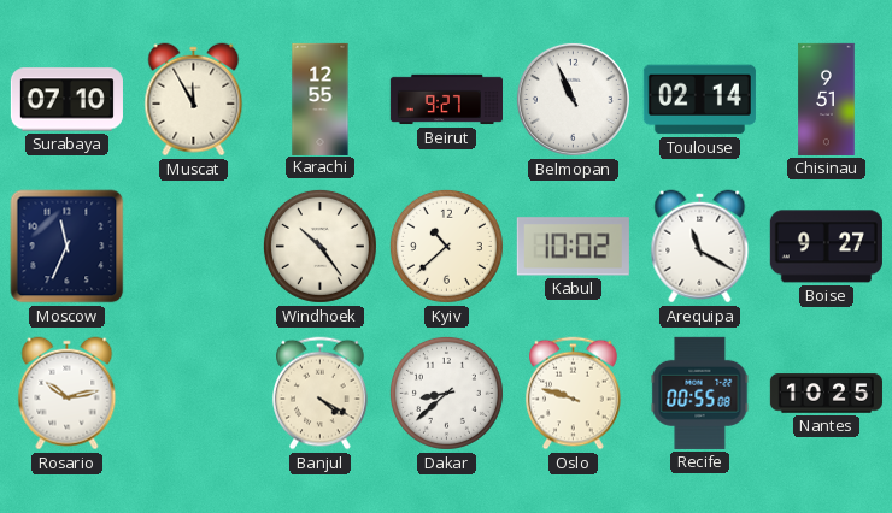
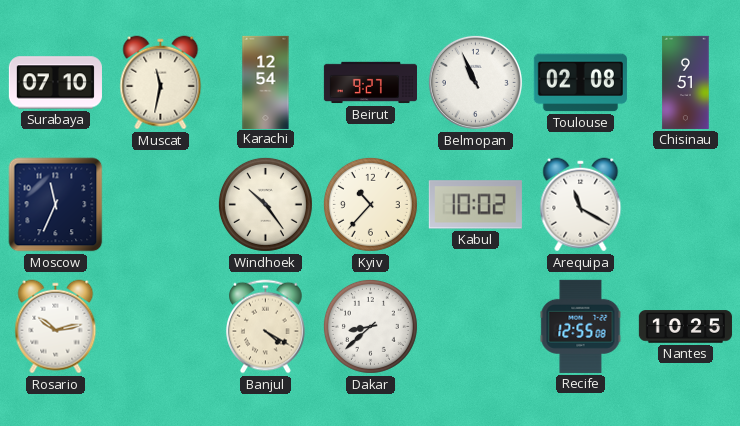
Muscat: 11:55 -> 11:32
Karachi: 12:55 -> 12:54
Toulouse: 02:14 -> 02:08
Kyiv: 10:38 -> 10:37
Boise: 9:27 -> none
Oslo: 9:48 -> none
Recife: 00:55 -> 12:55
